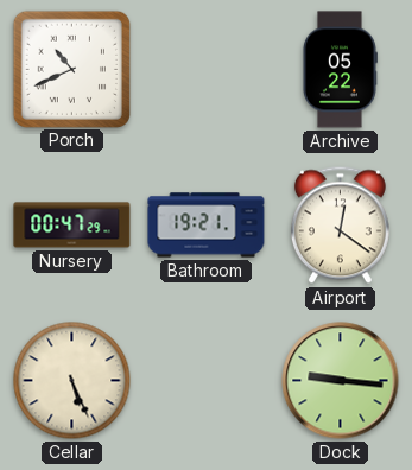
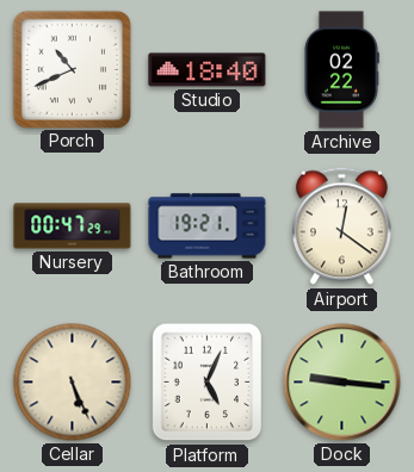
Studio: none -> 18:40
Archive: 05:22 -> 02:22
Platform: none -> 5:04
